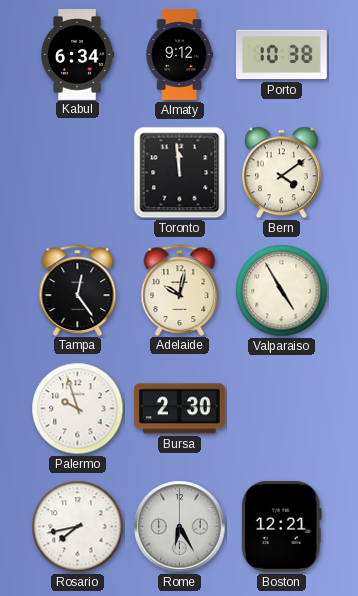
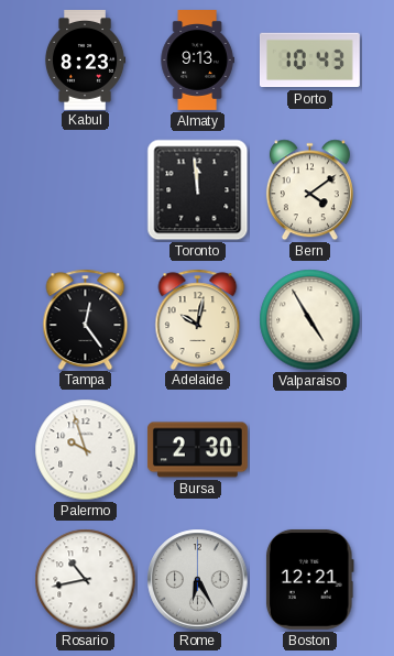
Kabul: 6:34 -> 8:23
Almaty: 9:12 -> 9:13
Porto: 10:38 -> 10:43
Rosario: 7:43 -> 10:43
